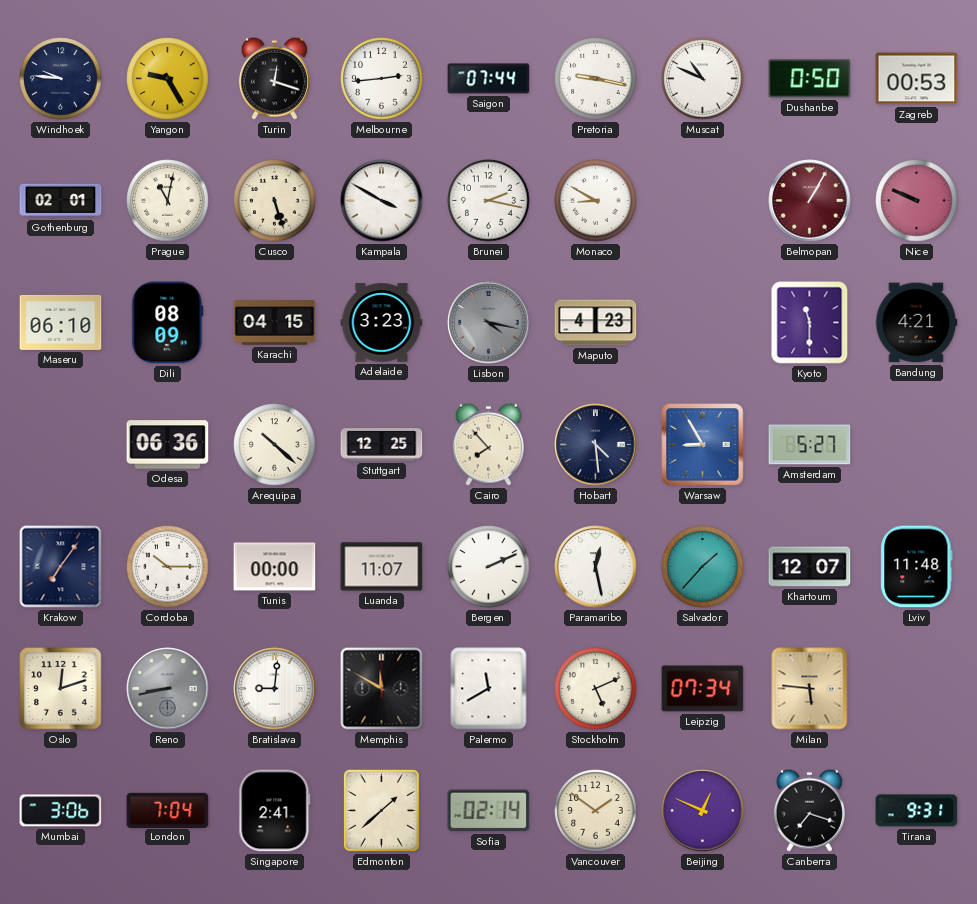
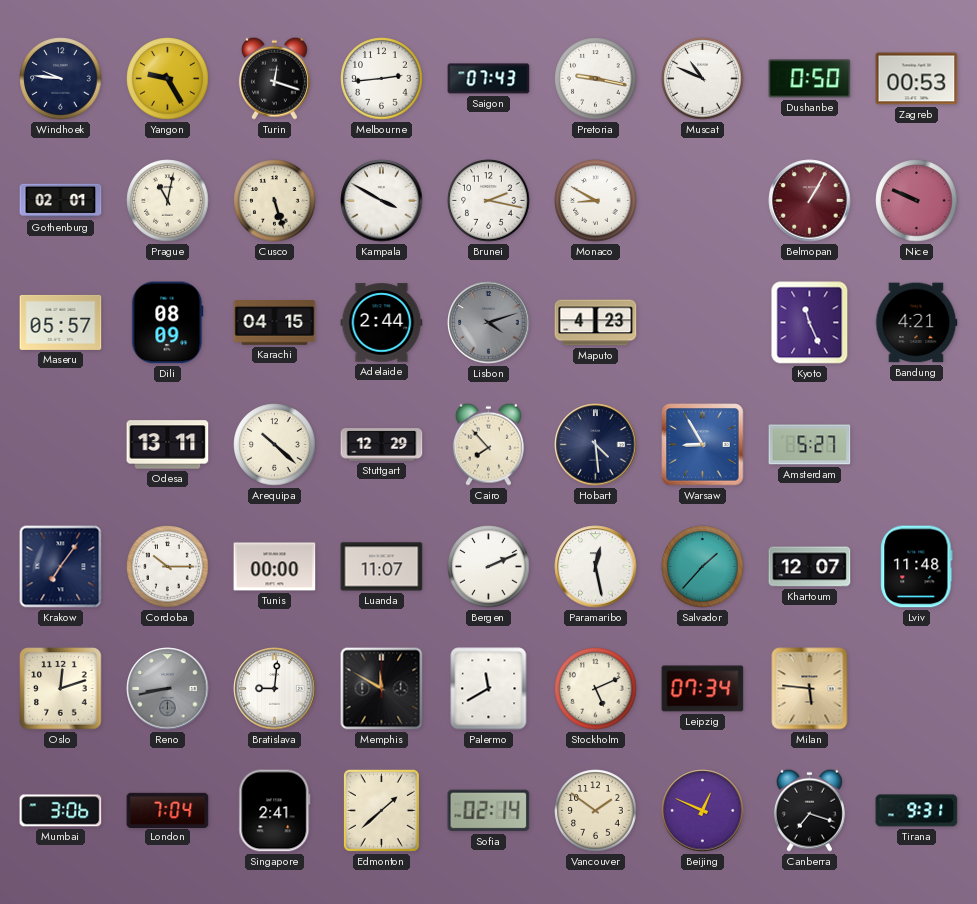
Saigon: 07:44 -> 07:43
Maseru: 06:10 -> 05:57
Adelaide: 3:23 -> 2:44
Lisbon: 4:17 -> 4:12
Kyoto: 11:30 -> 11:26
Odesa: 06:36 -> 13:11
Stuttgart: 12:25 -> 12:29
